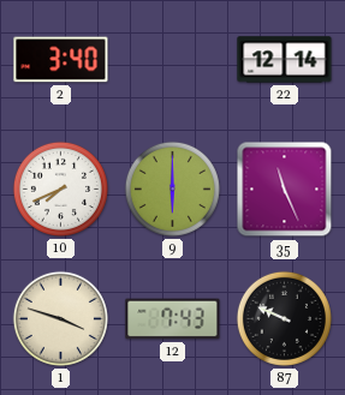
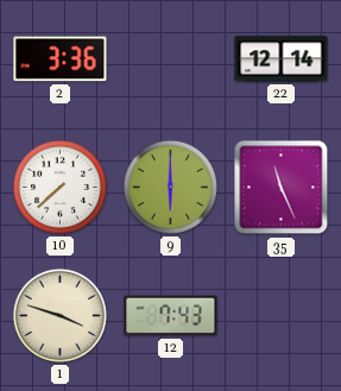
2: 3:40 -> 3:36
10: 7:41 -> 7:38
87: 9:49 -> none
